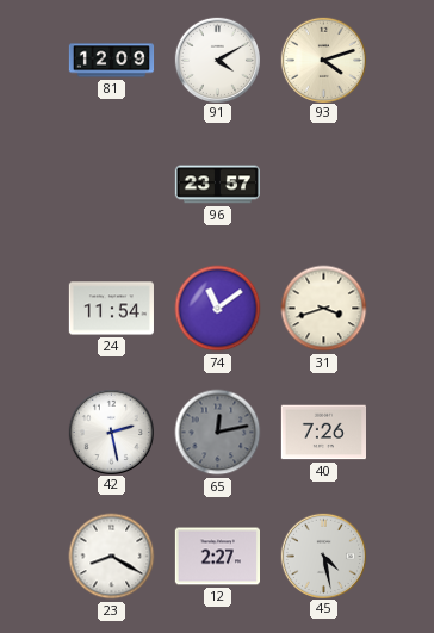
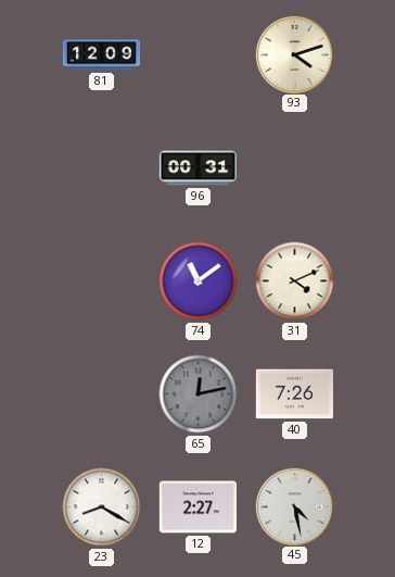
91: 4:10 -> none
96: 23:57 -> 00:31
24: 11:54 -> none
31: 3:42 -> 4:11
42: 2:28 -> none
